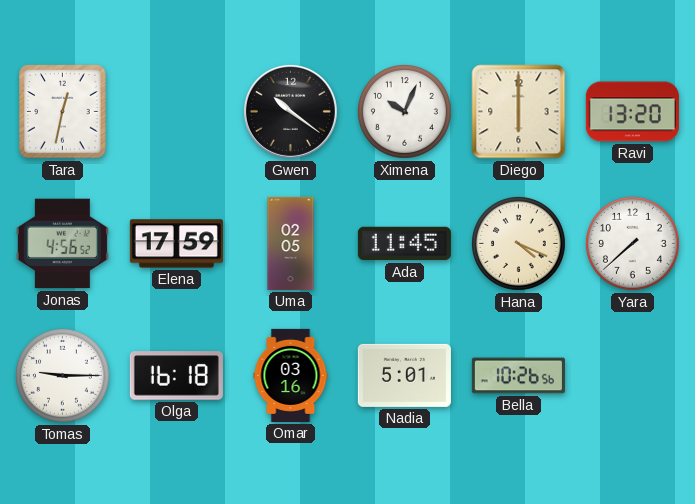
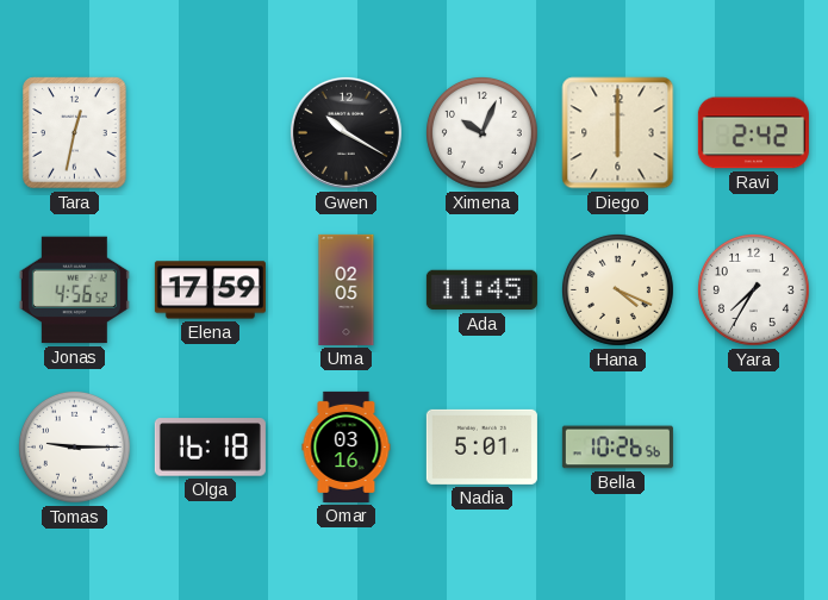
Gwen: 10:21 -> 10:20
Ravi: 13:20 -> 2:42
Yara: 7:38 -> 7:35
